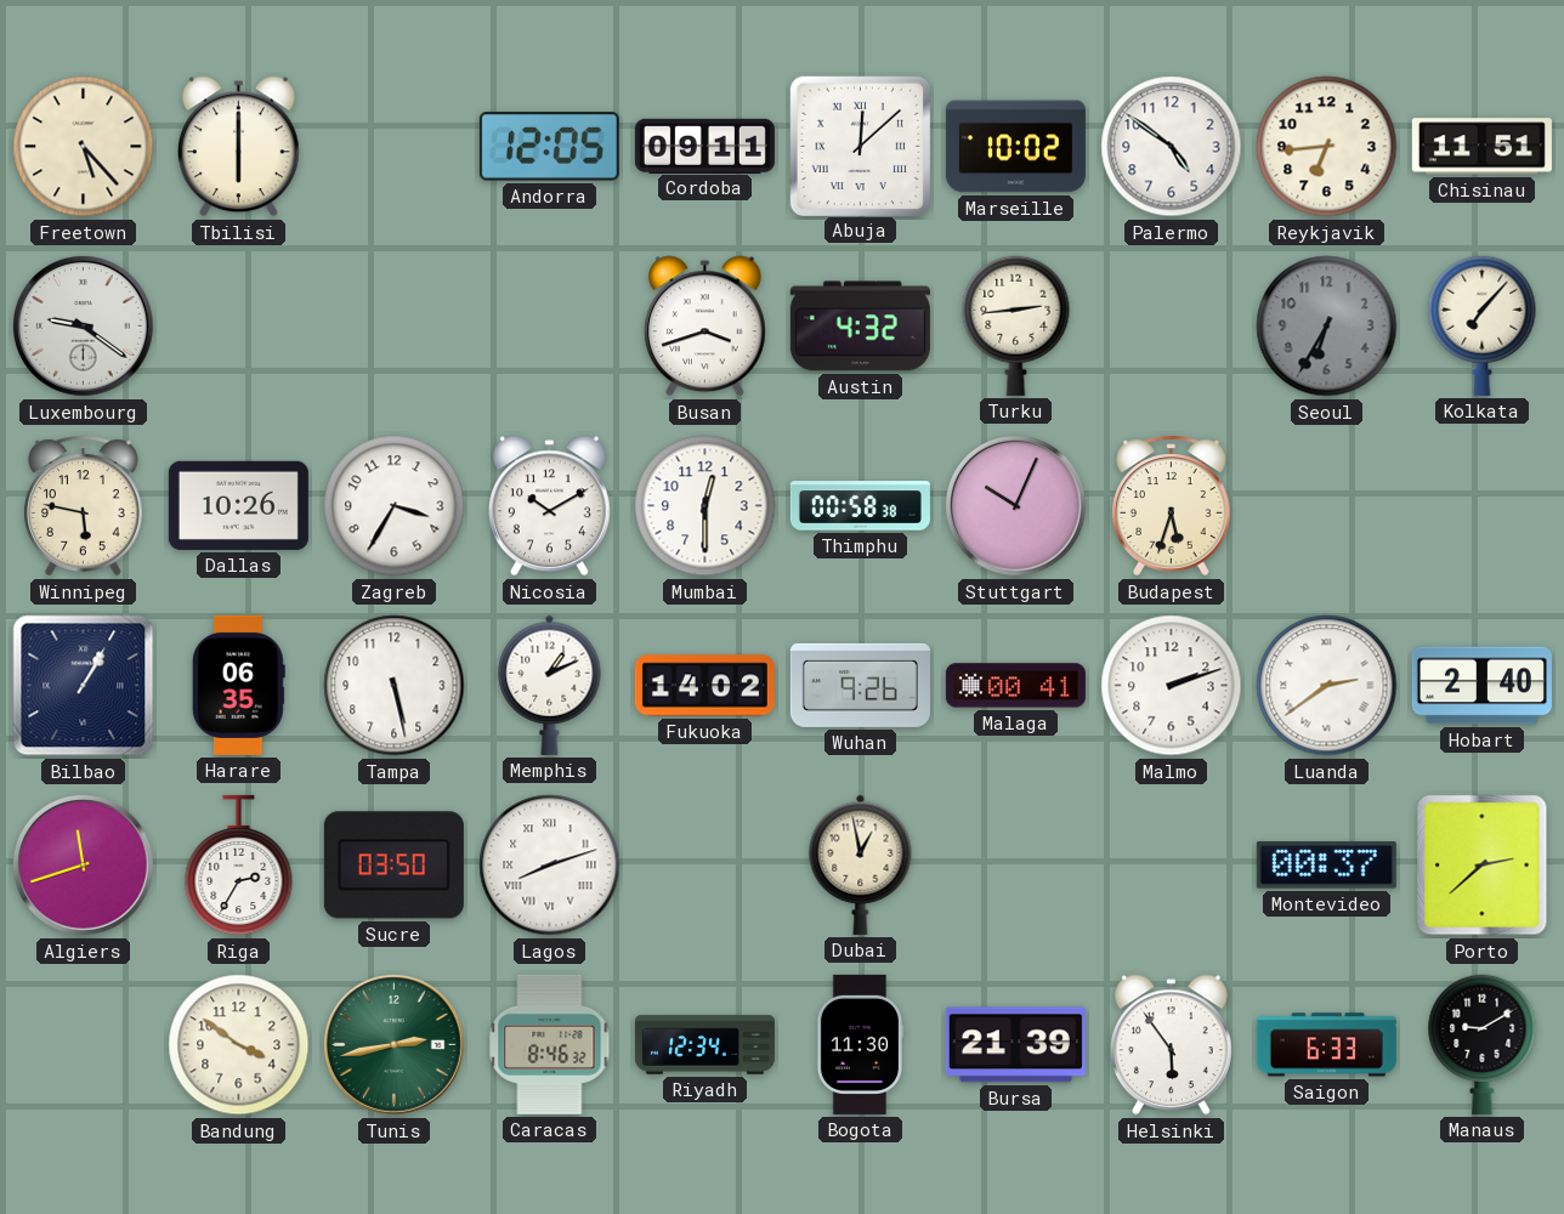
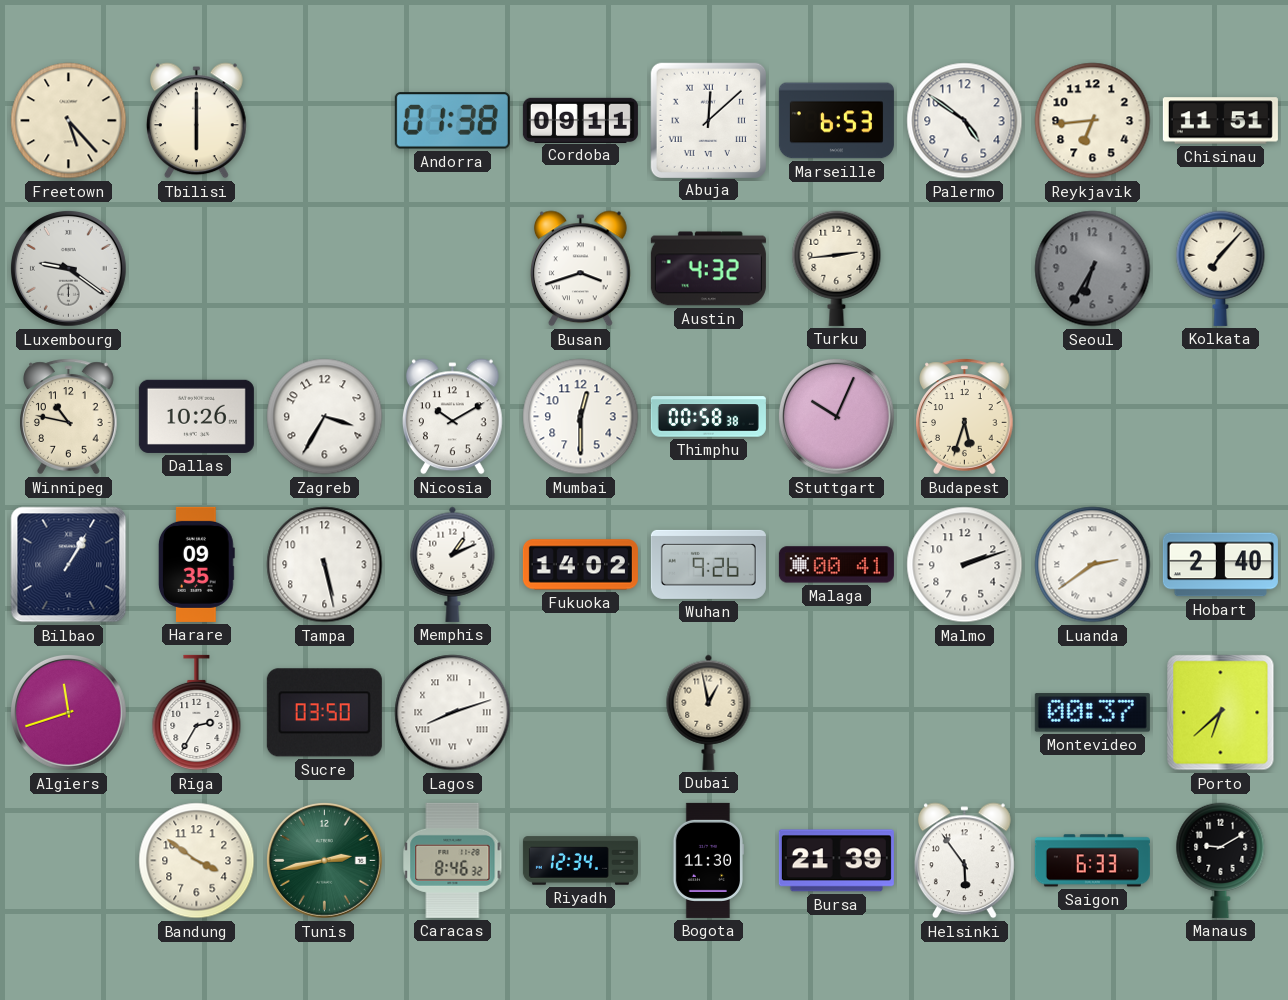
Andorra: 12:05 -> 01:38
Marseille: 10:02 -> 6:53
Winnipeg: 5:47 -> 10:47
Harare: 06:35 -> 09:35
Porto: 2:38 -> 6:38
